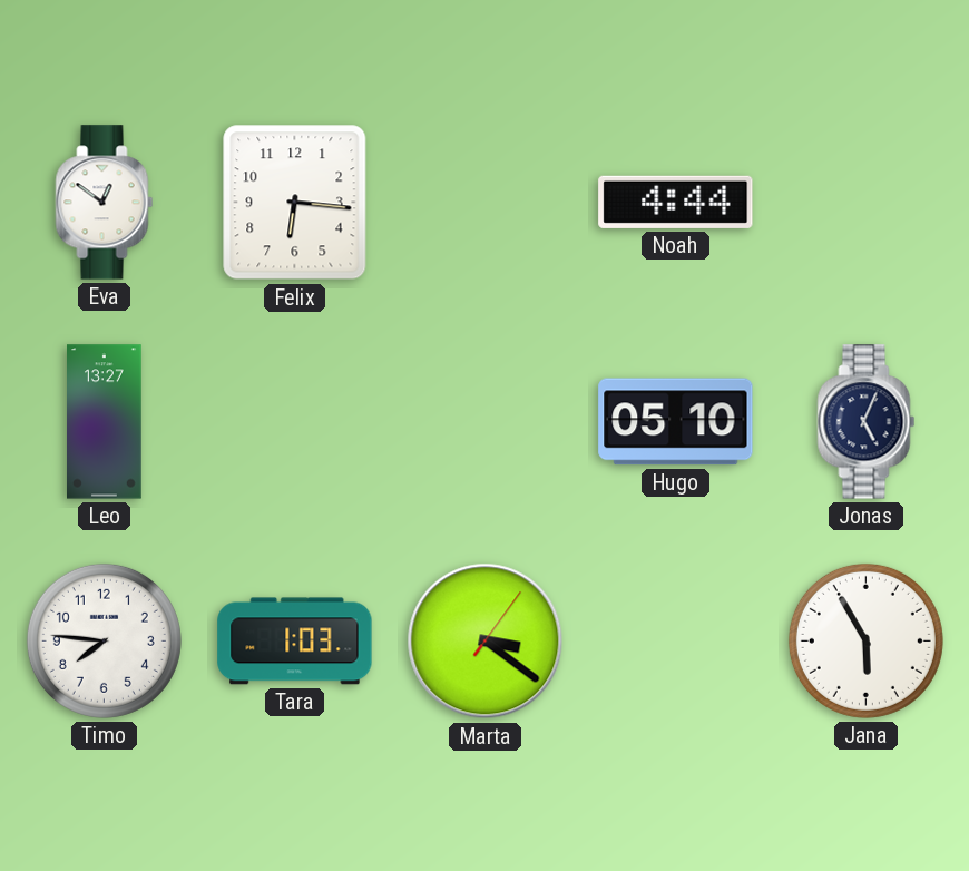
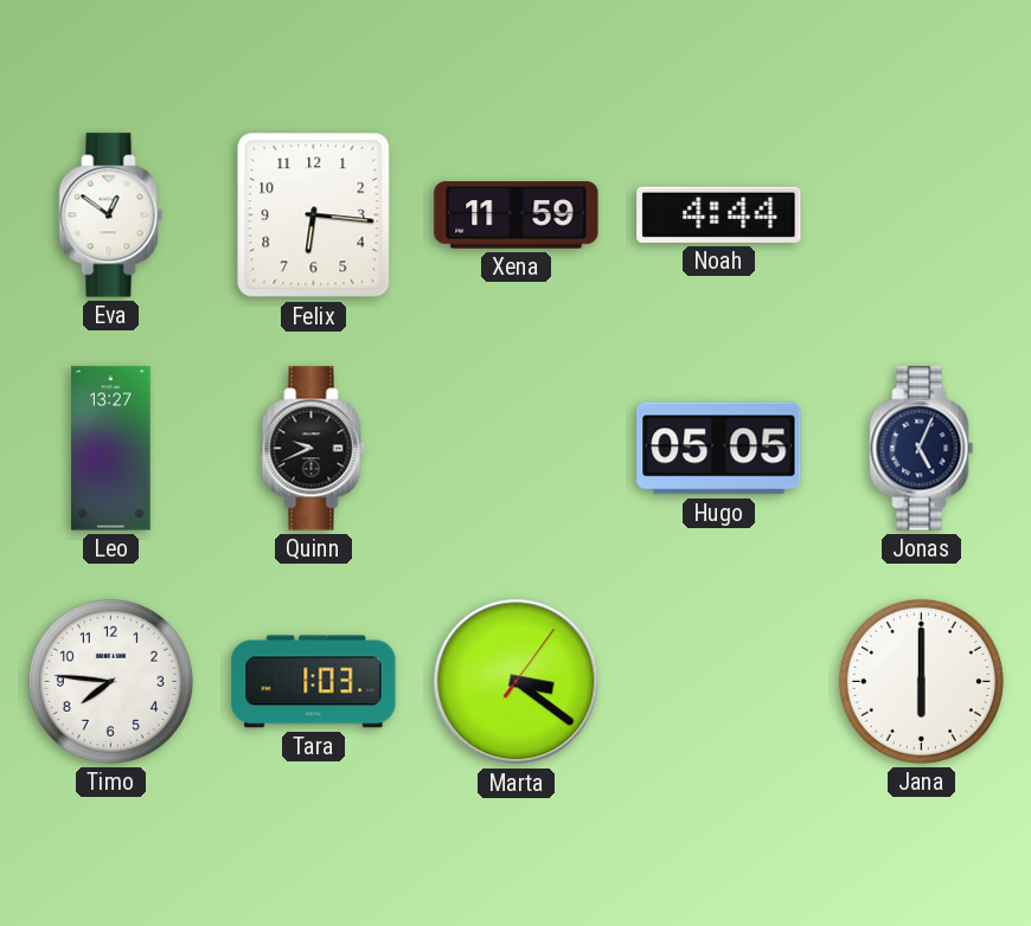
Xena: none -> 11:59
Quinn: none -> 9:41
Hugo: 05:10 -> 05:05
Jana: 5:55 -> 6:00
